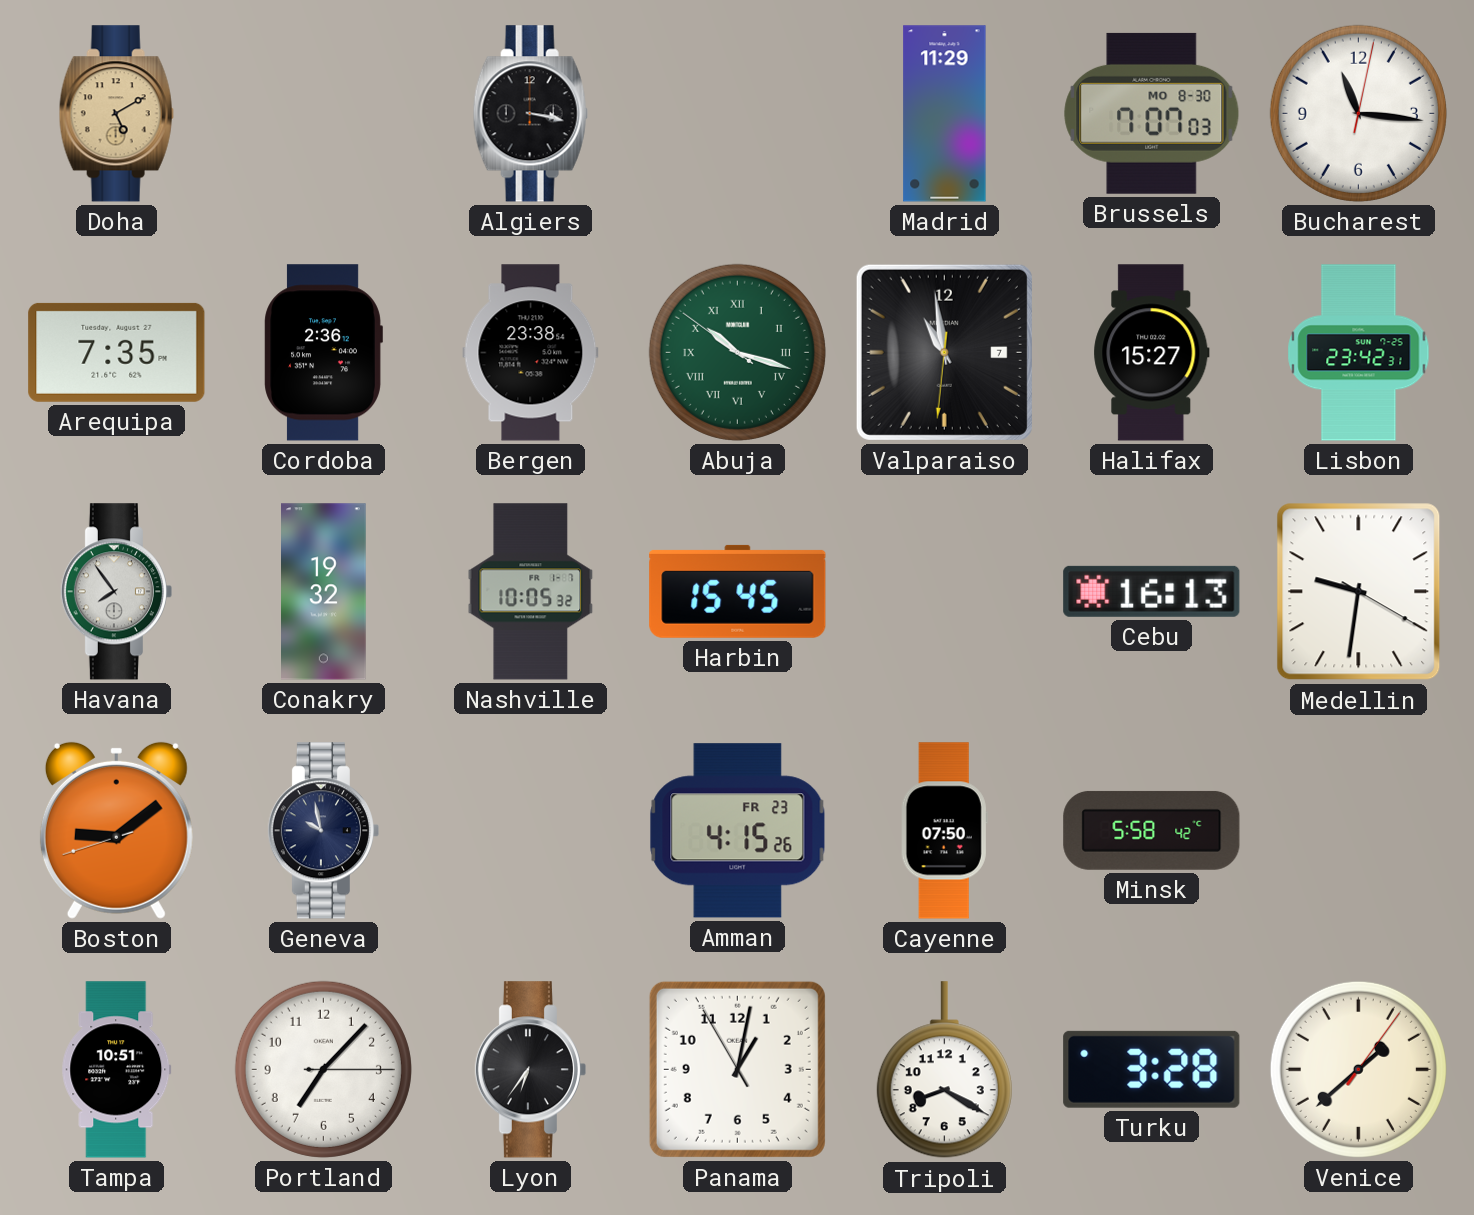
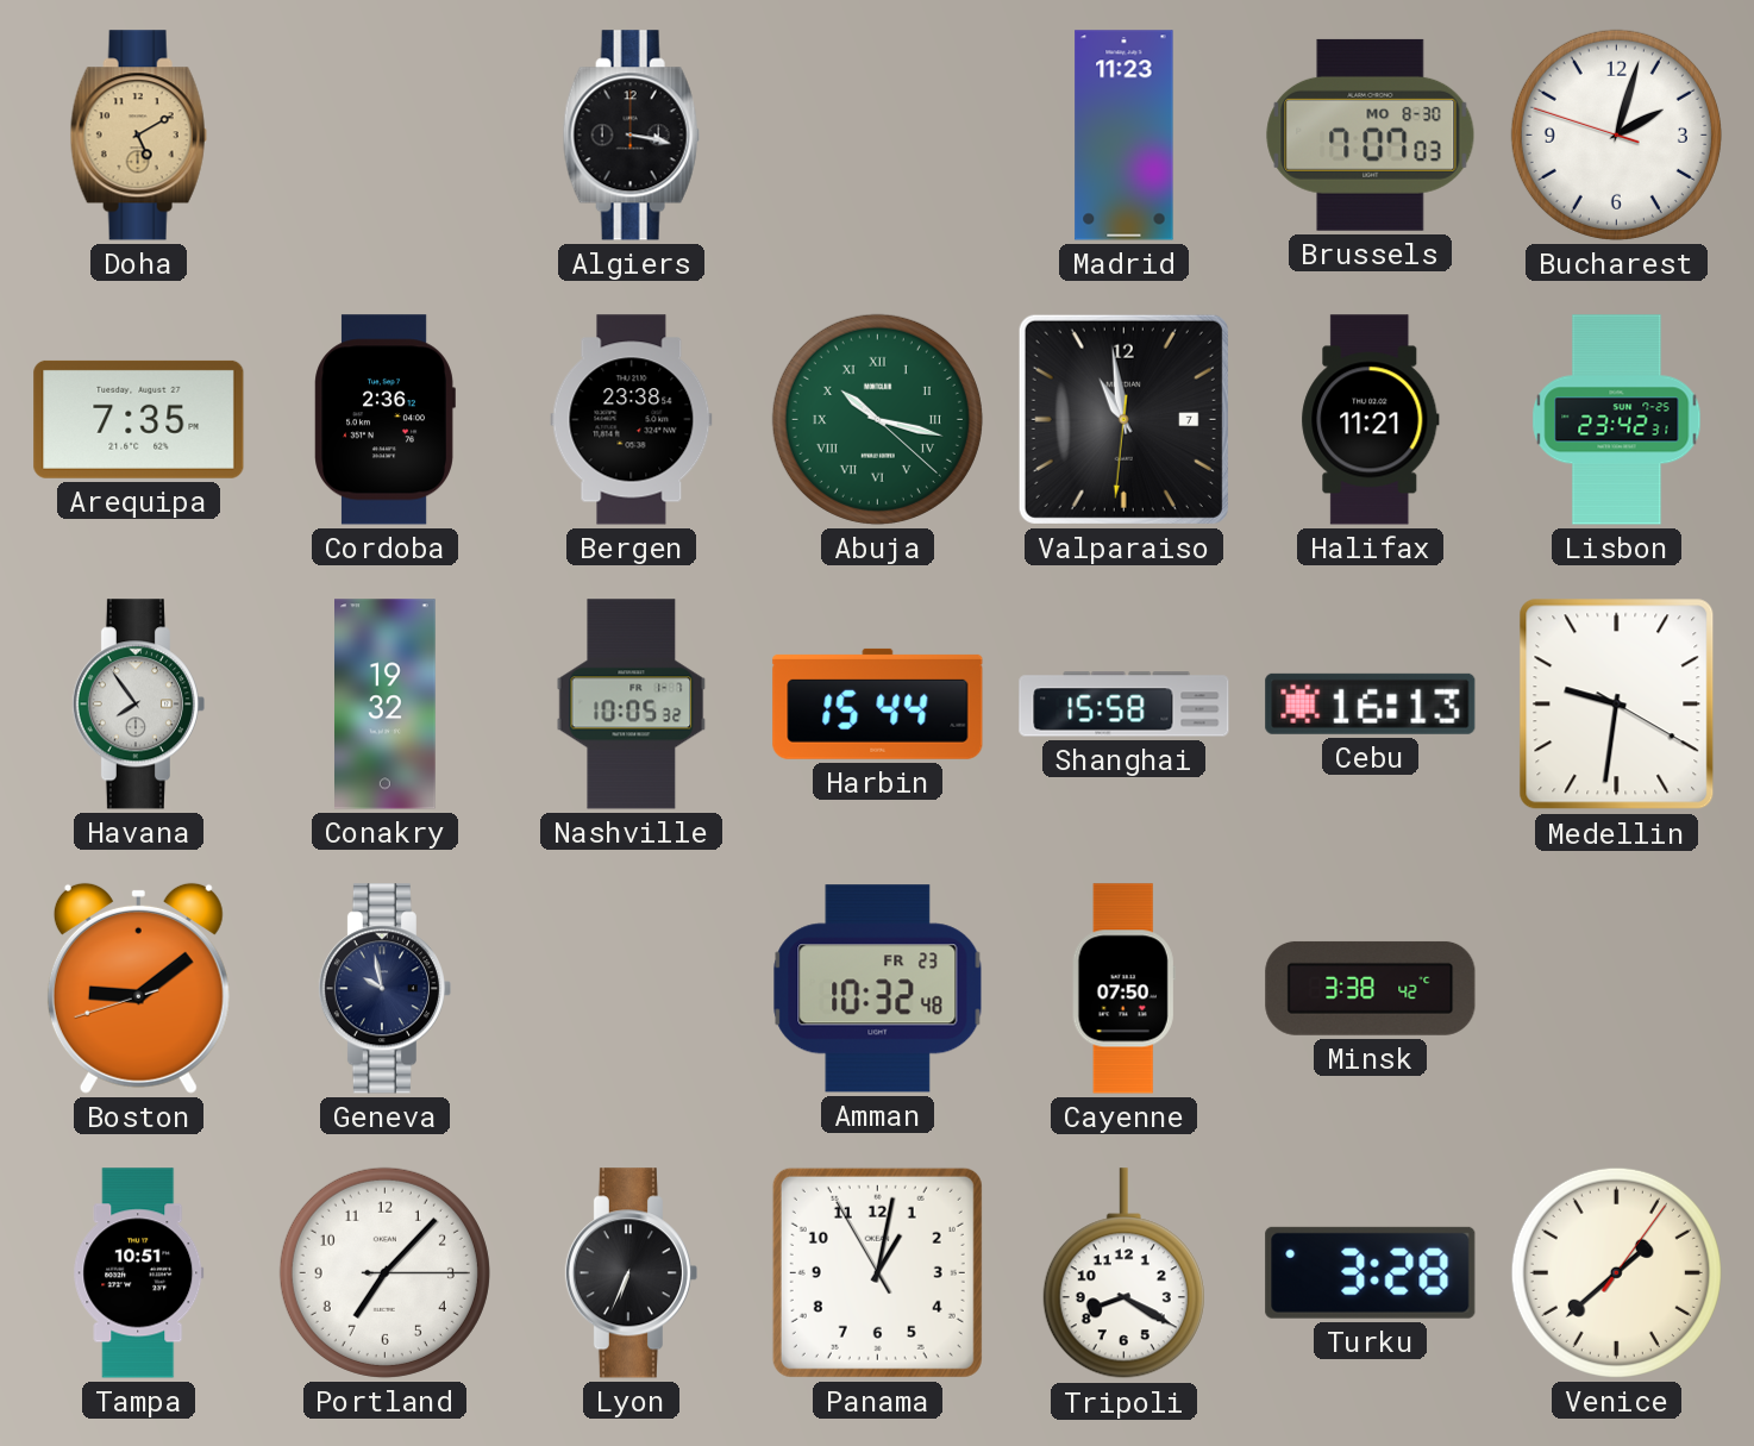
Madrid: 11:29 -> 11:23
Bucharest: 11:16 -> 2:02
Abuja: 10:17:51 -> 10:17:22
Halifax: 15:27 -> 11:21
Harbin: 15:45 -> 15:44
Shanghai: none -> 15:58
Amman: 4:15 -> 10:32
Minsk: 5:58 -> 3:38
Lyon: 6:36 -> 6:34
